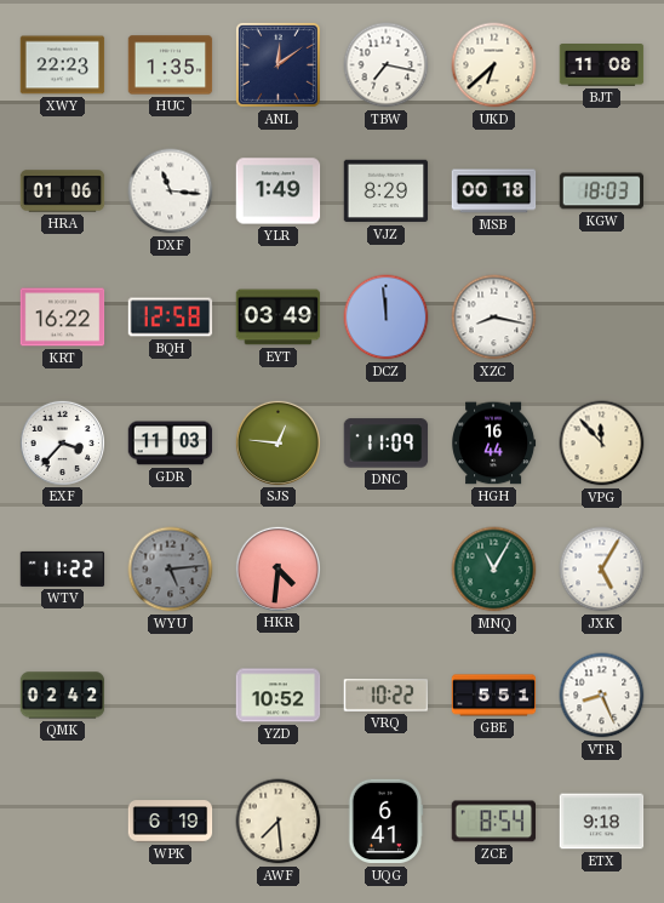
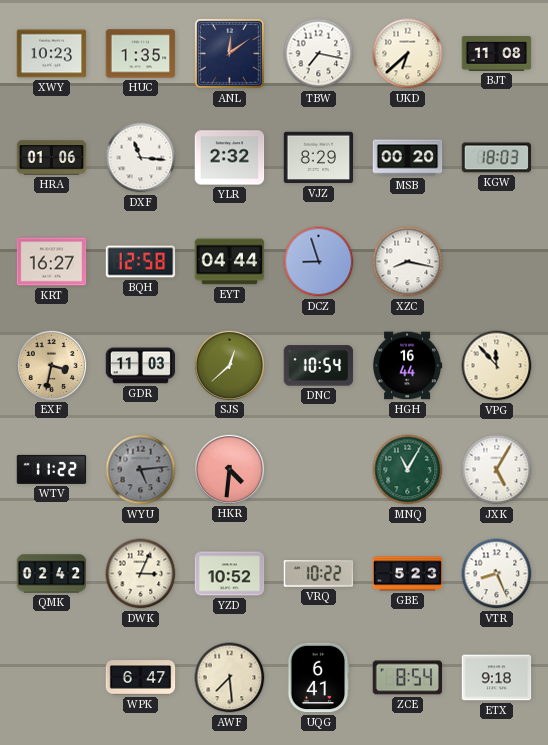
XWY: 22:23 -> 10:23
YLR: 1:49 -> 2:32
MSB: 00:18 -> 00:20
KRT: 16:22 -> 16:27
EYT: 03:49 -> 04:44
DCZ: 11:59 -> 8:57
EXF: 3:37 -> 3:32
EXF dial: white -> champagne
SJS: 12:46 -> 12:38
DNC: 11:09 -> 10:54
DWK: none -> 3:04
GBE: 5:51 -> 5:23
WPK: 6:19 -> 6:47
